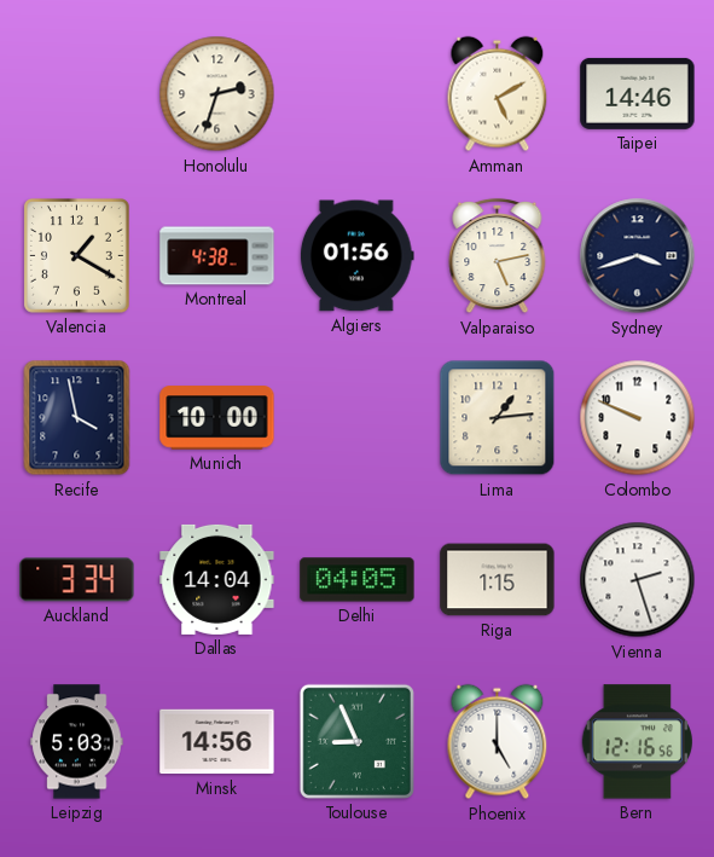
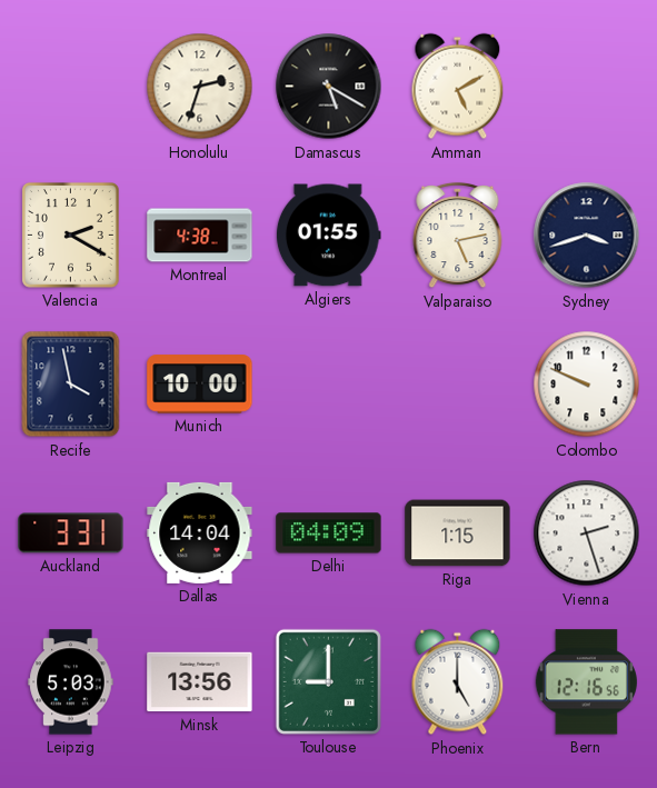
Damascus: none -> 5:20
Taipei: 14:46 -> none
Valencia: 1:20 -> 2:20
Algiers: 01:56 -> 01:55
Lima: 1:14 -> none
Auckland: 3:34 -> 3:31
Delhi: 04:05 -> 04:09
Minsk: 14:56 -> 13:56
Toulouse: 8:56 -> 9:00
